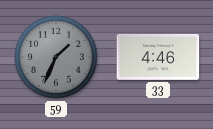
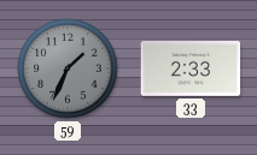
33: 4:46 -> 2:33
